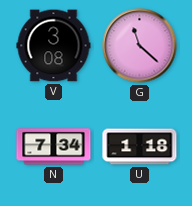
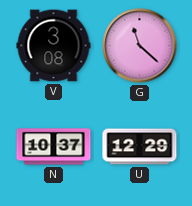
N: 7:34 -> 10:37
U: 1:18 -> 12:29
